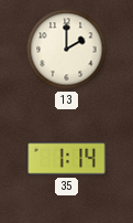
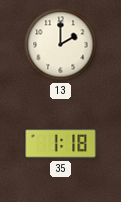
35: 1:14 -> 1:18
